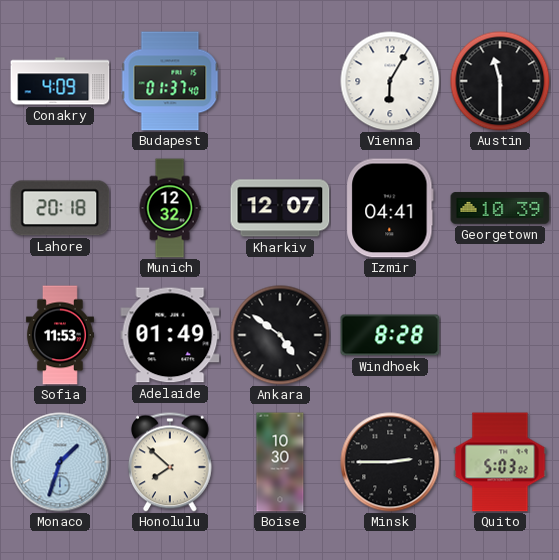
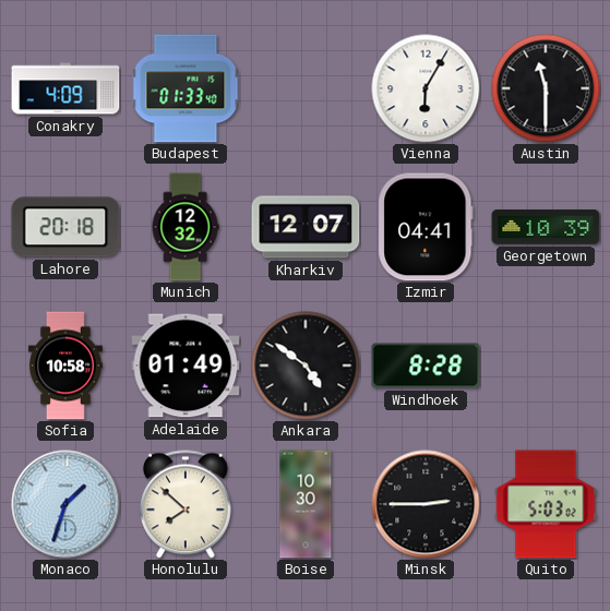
Budapest: 01:37 -> 01:33
Sofia: 11:53 -> 10:58
